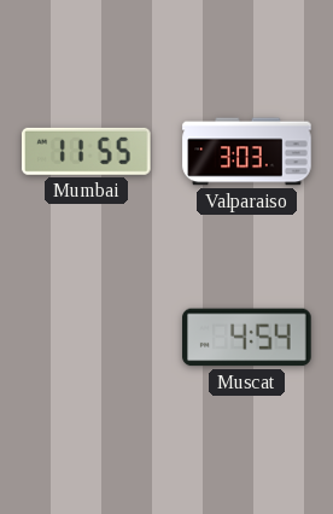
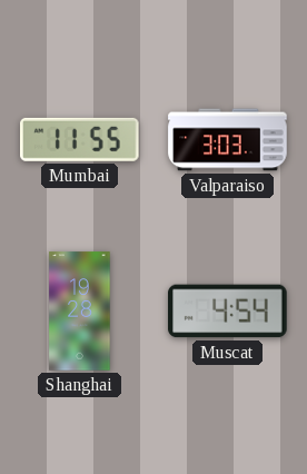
Shanghai: none -> 19:28
